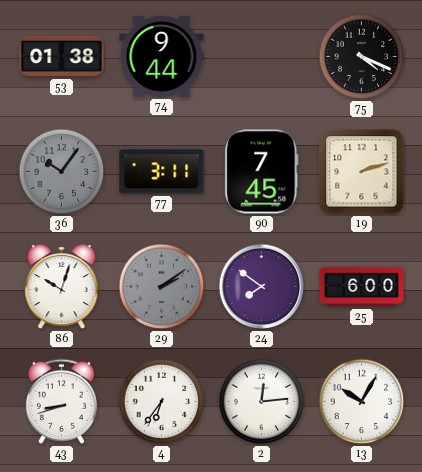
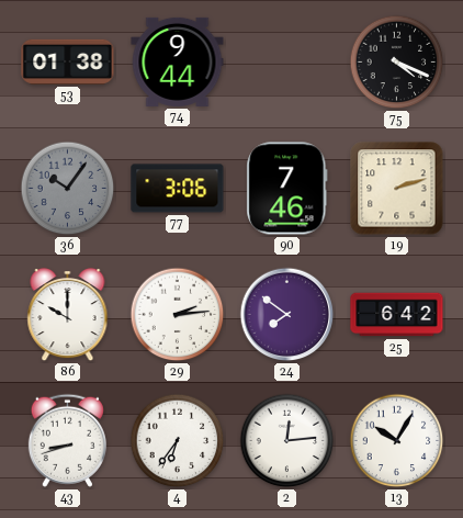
77: 3:11 -> 3:06
90: 7:45 -> 7:46
86: 10:03 -> 10:00
29: 2:09 -> 2:14
29 dial: grey -> white
25: 6:00 -> 6:42
